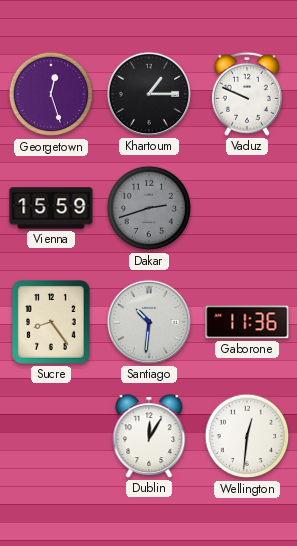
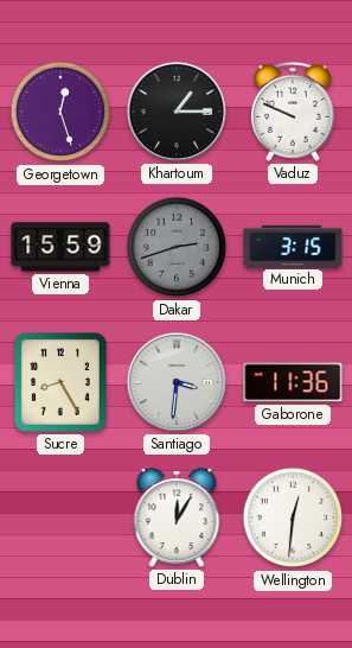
Munich: none -> 3:15
Sucre: 8:24 -> 8:25
Santiago: 10:31 -> 3:31
